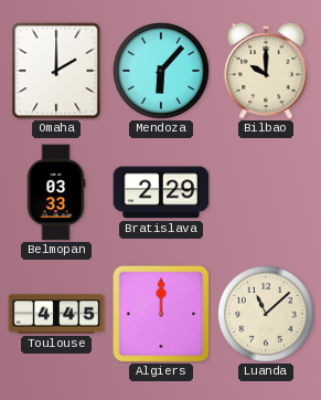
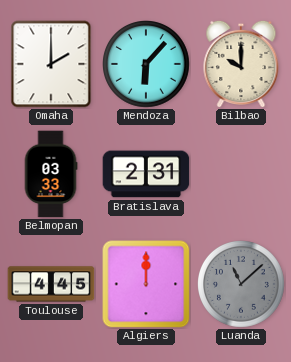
Bratislava: 2:29 -> 2:31
Luanda dial: cream -> grey
